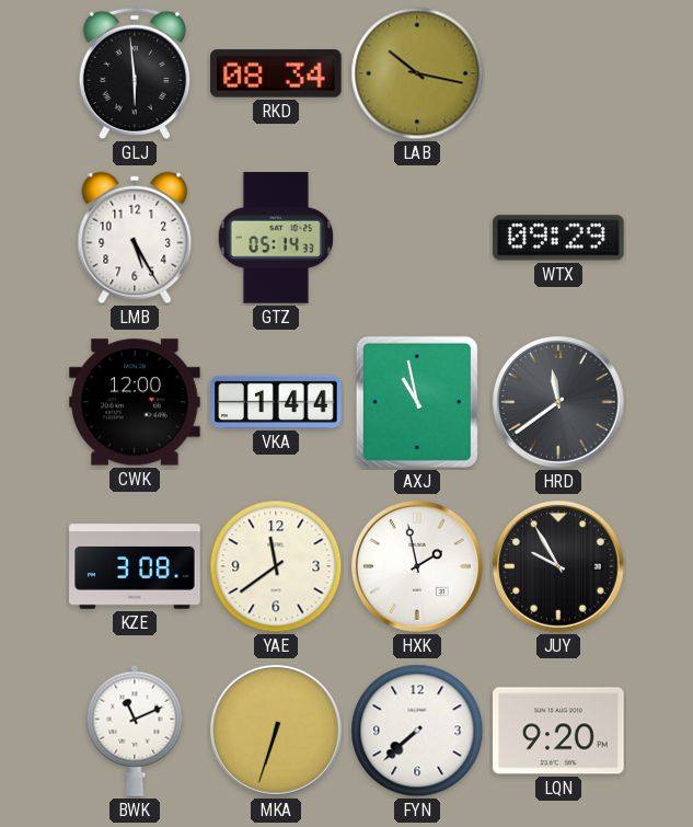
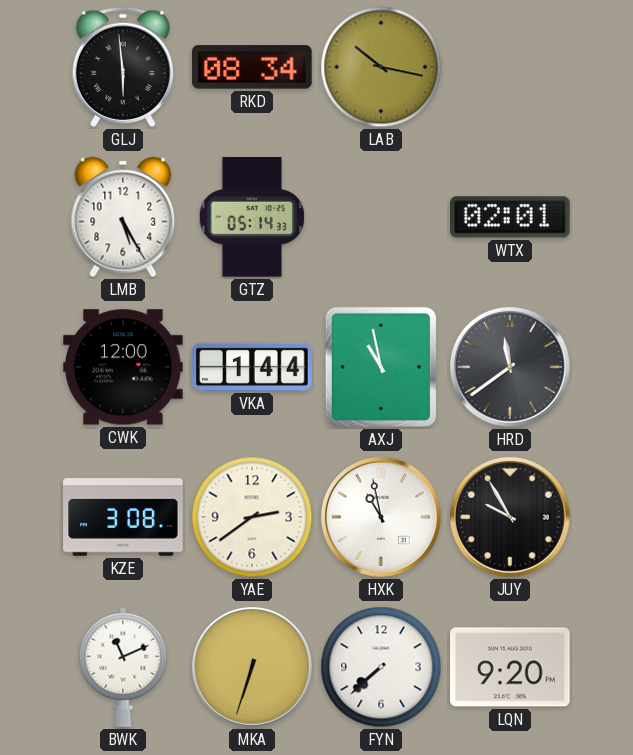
WTX: 09:29 -> 02:01
YAE: 11:39 -> 2:39
HXK: 1:58 -> 10:58
